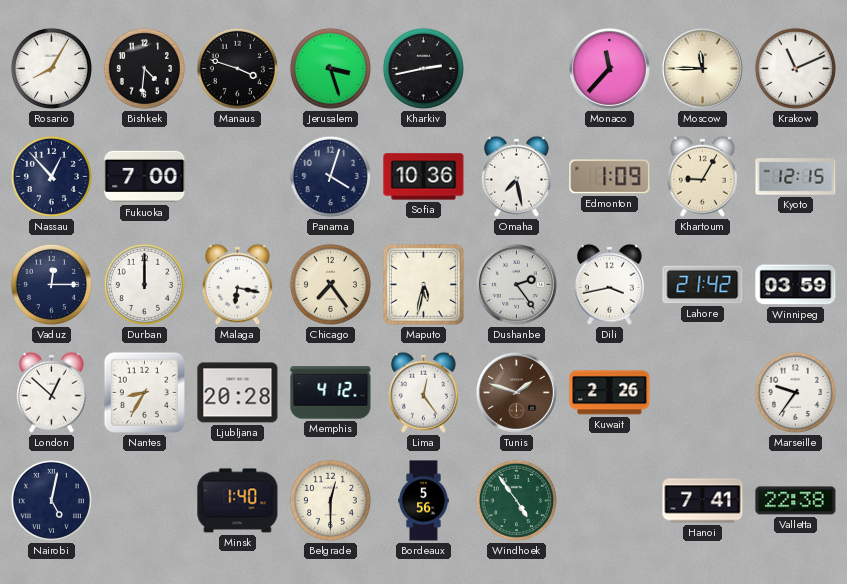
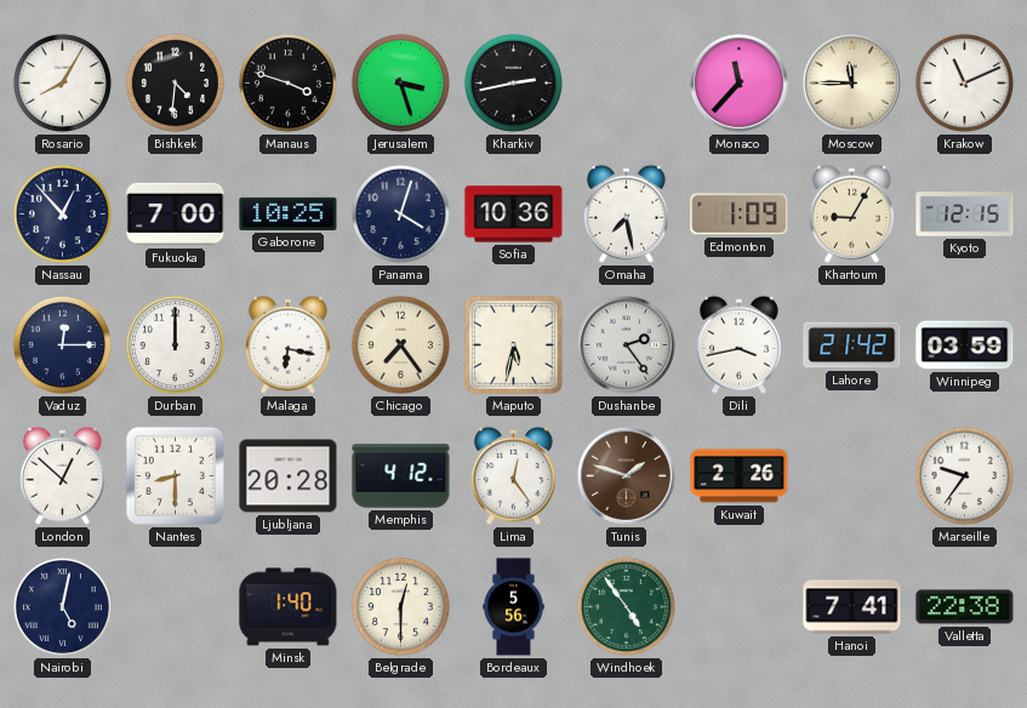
Gaborone: none -> 10:25
Nantes: 8:35 -> 8:30
